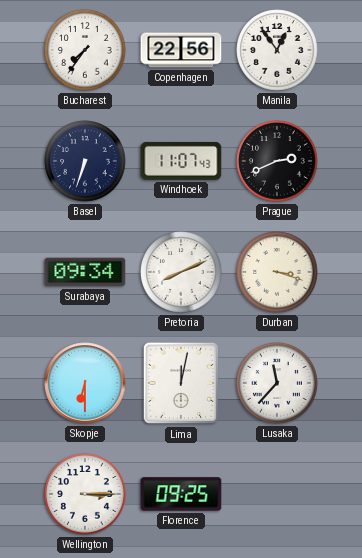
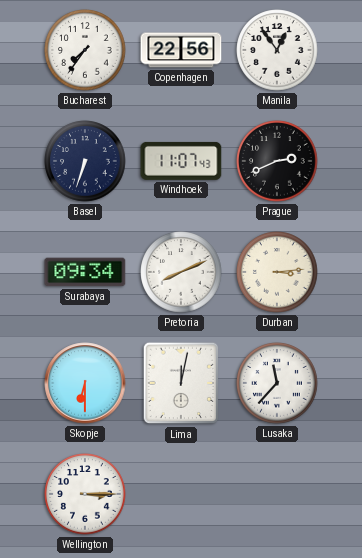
Durban: 3:18 -> 3:14
Florence: 09:25 -> none
